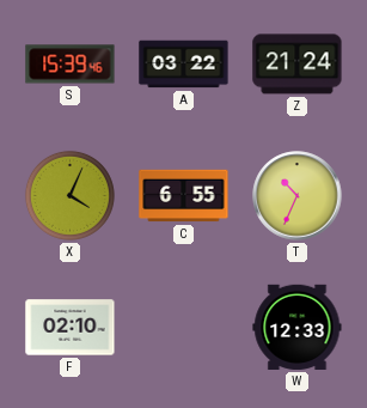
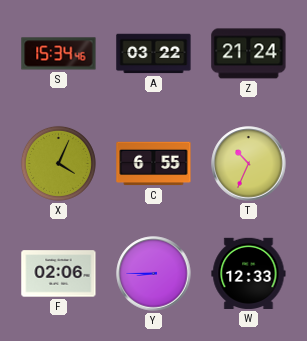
S: 15:39 -> 15:34
F: 02:10 -> 02:06
Y: none -> 8:45
